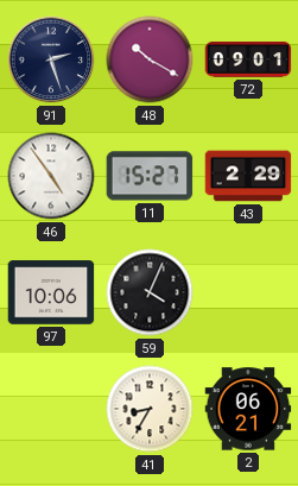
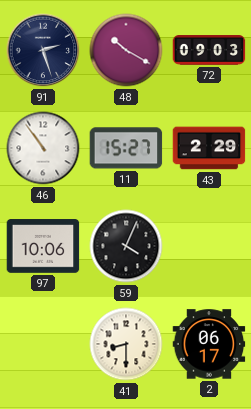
72: 09:01 -> 09:03
46: 4:54 -> 10:54
41: 8:35 -> 8:30
2: 06:21 -> 06:17
